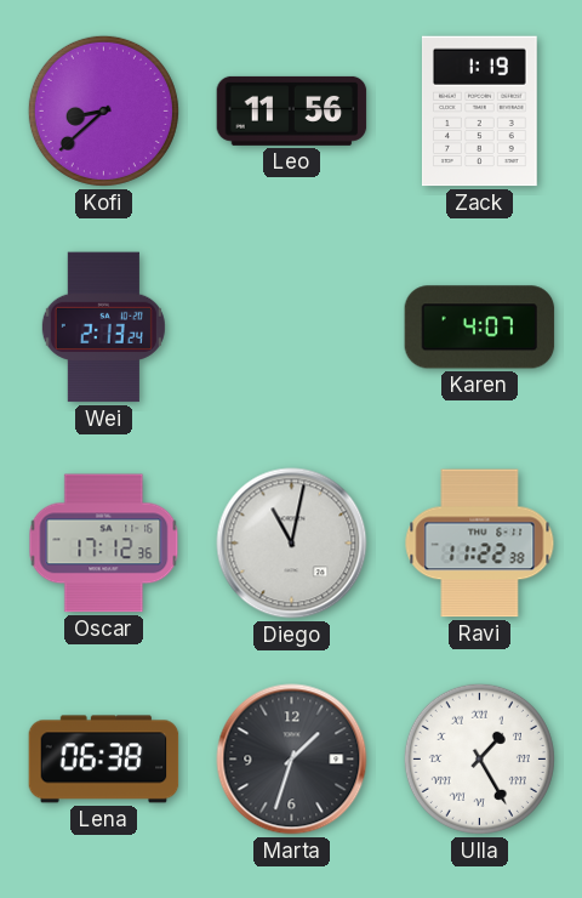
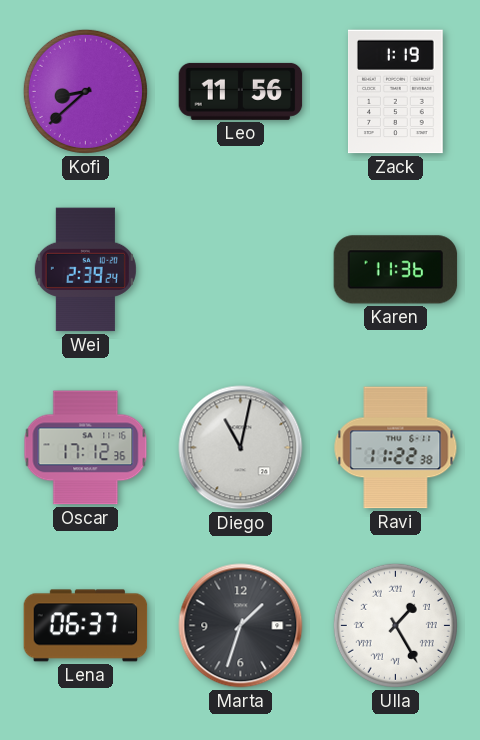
Wei: 2:13 -> 2:39
Karen: 4:07 -> 11:36
Lena: 06:38 -> 06:37
